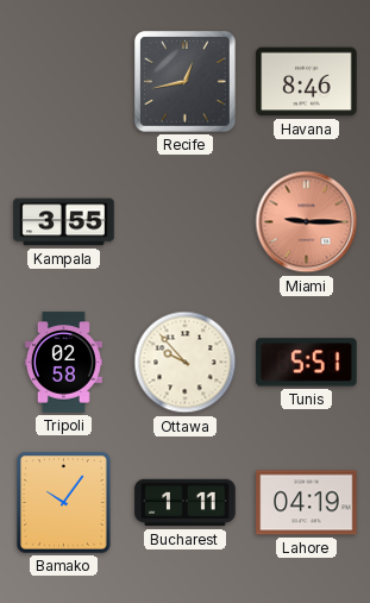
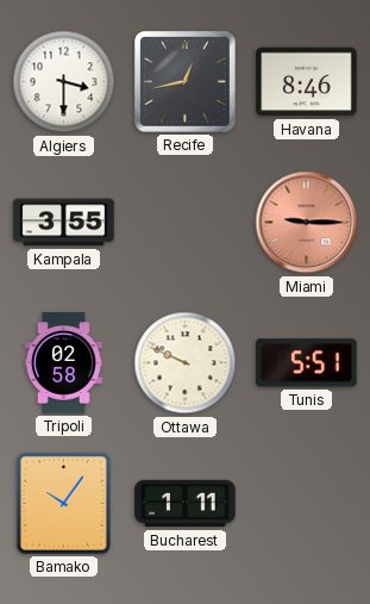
Algiers: none -> 3:30
Ottawa: 9:53 -> 9:49
Lahore: 04:19 -> none
